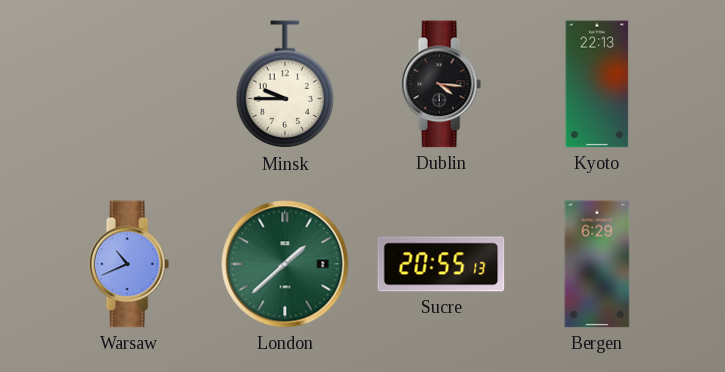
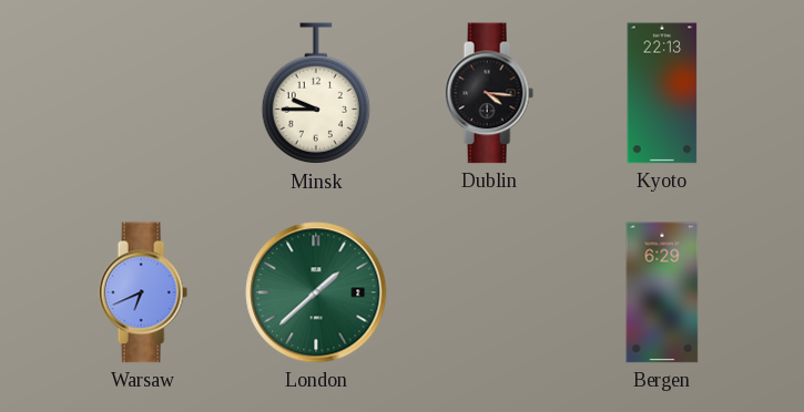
Warsaw: 10:41 -> 6:41
Sucre: 20:55 -> none
